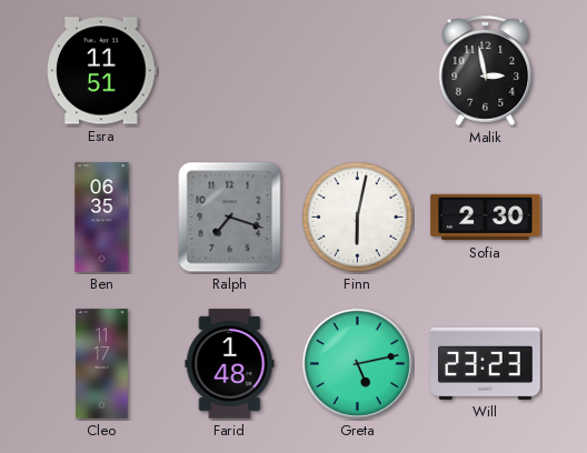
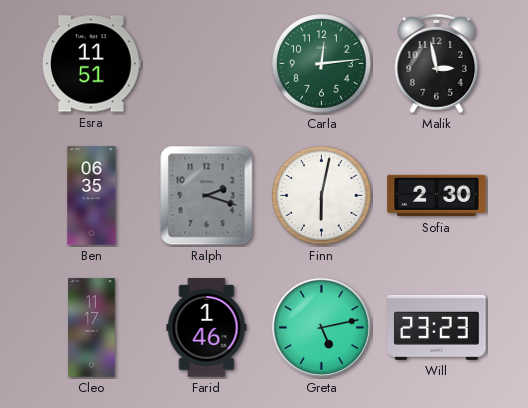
Carla: none -> 12:14
Ralph: 7:18 -> 2:18
Farid: 1:48 -> 1:46
